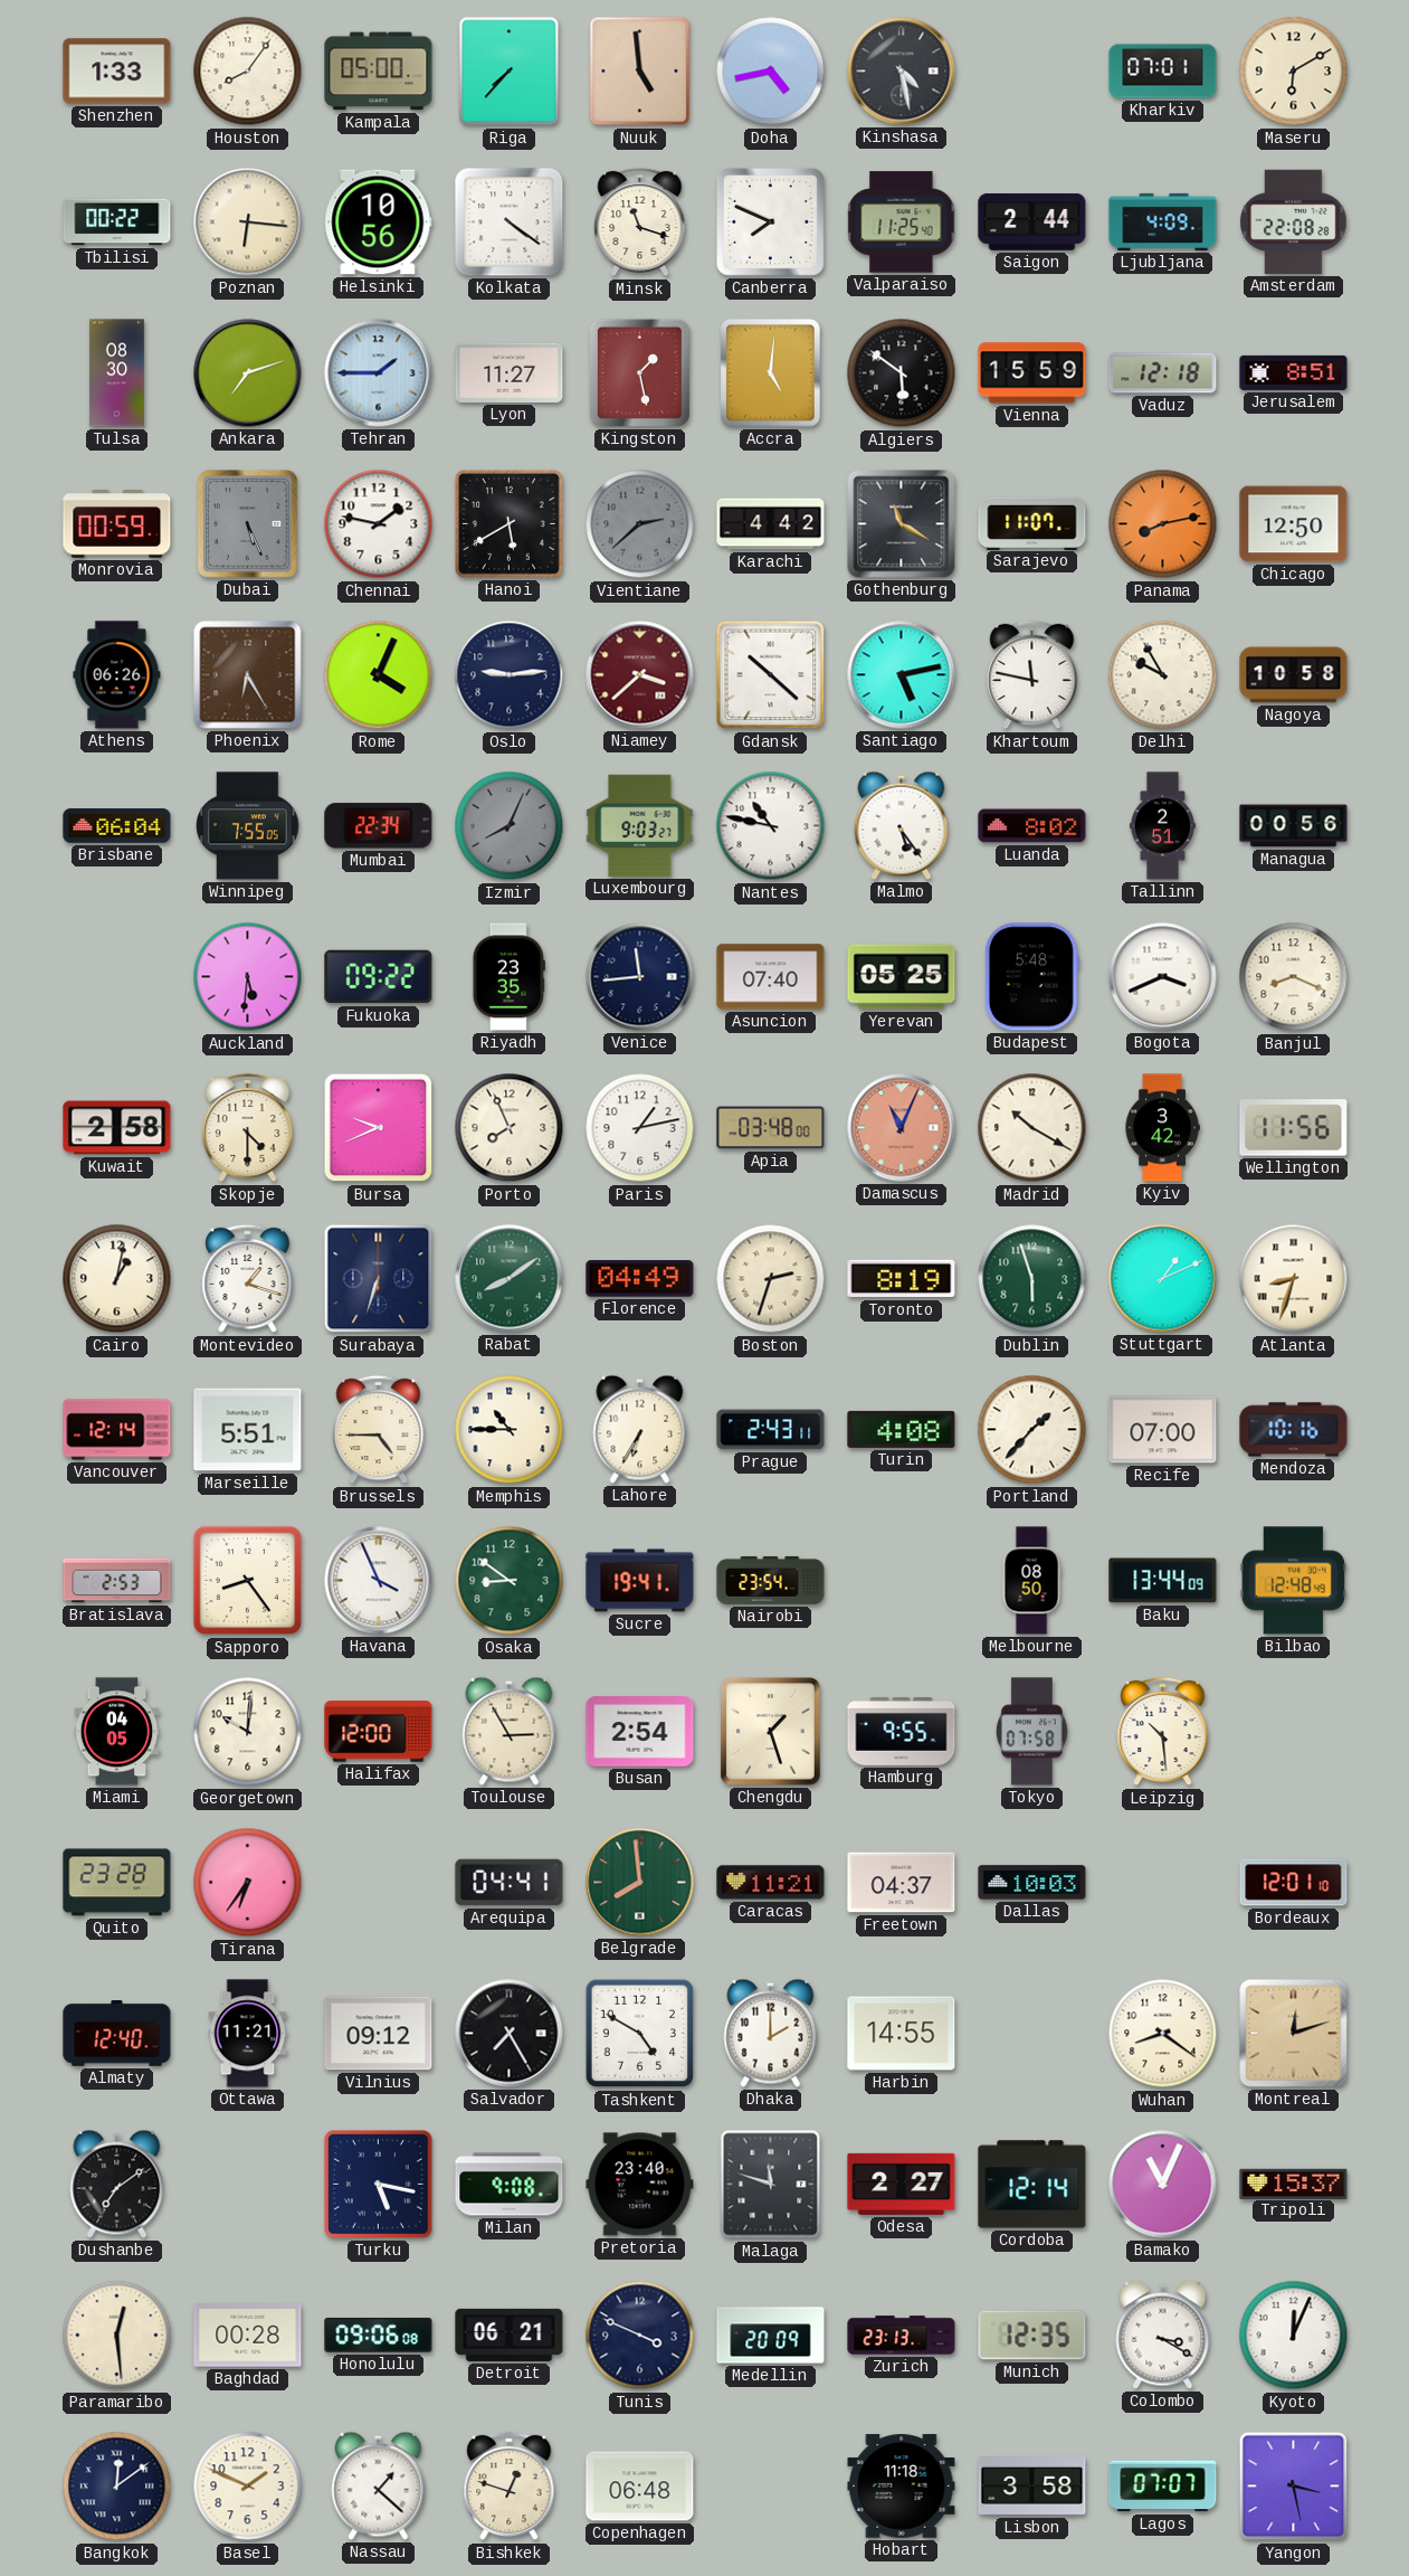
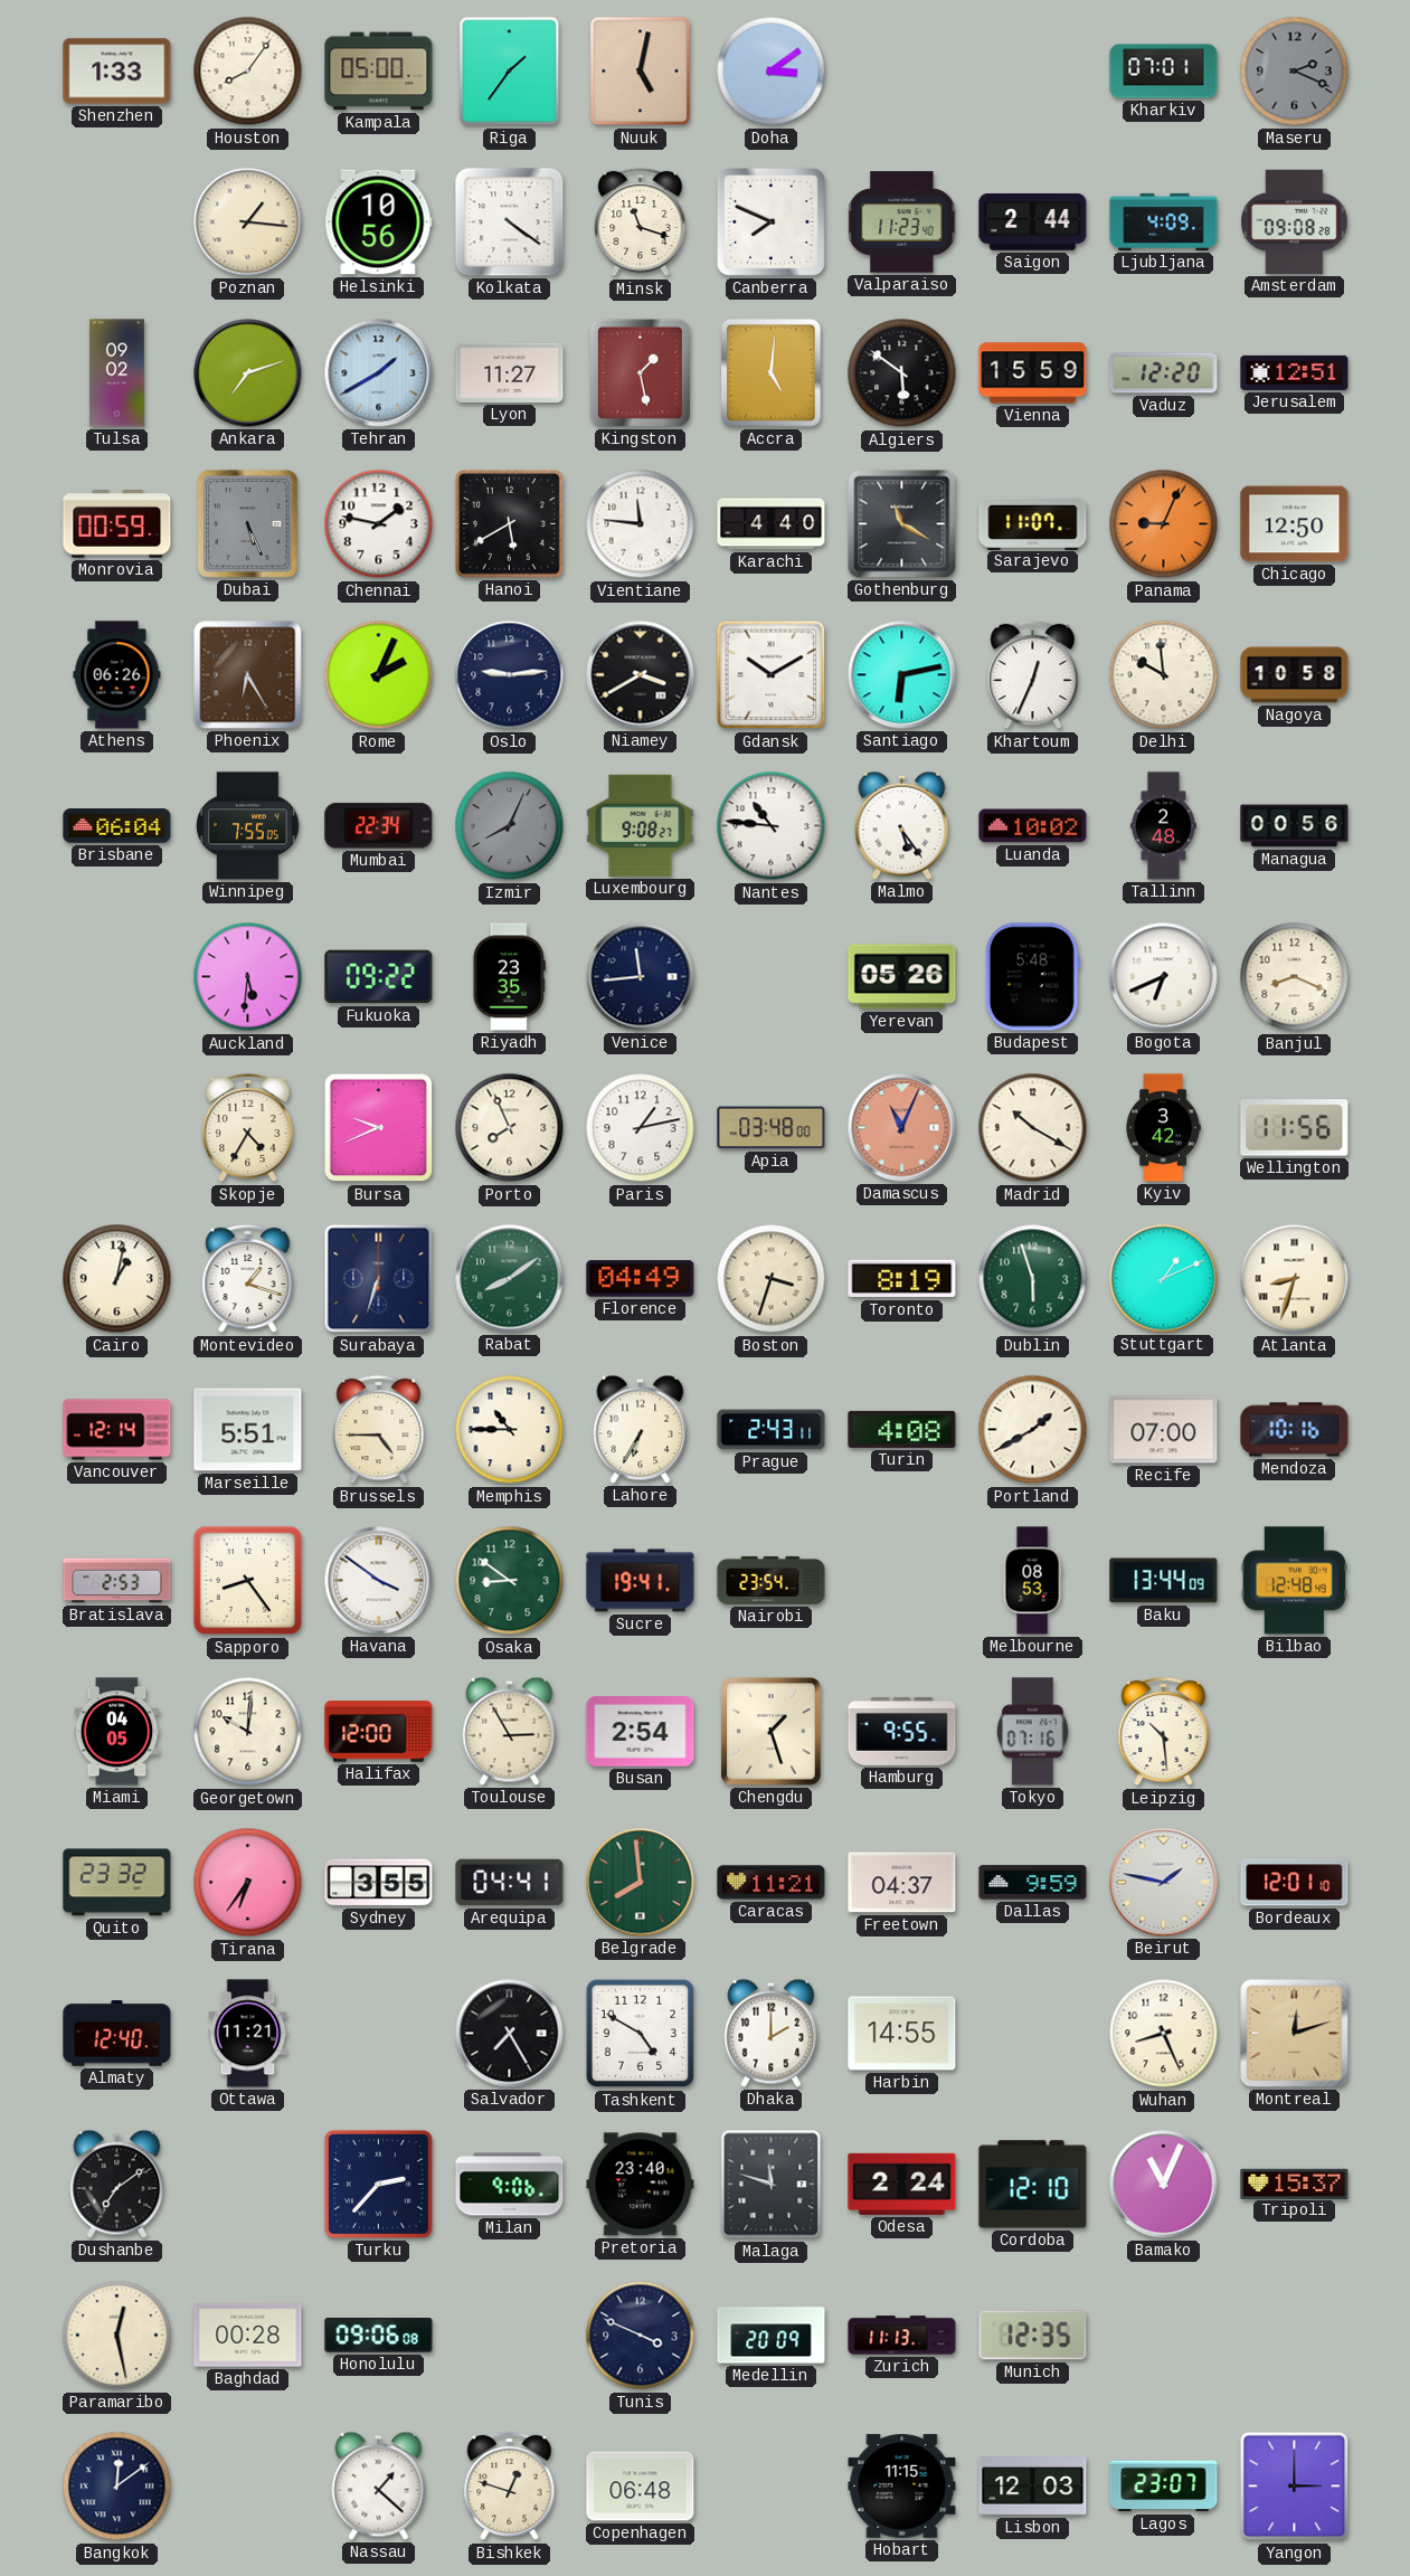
Riga: 7:37 -> 1:36
Nuuk: 4:59 -> 5:02
Doha: 4:43 -> 3:09
Kinshasa: 4:28 -> none
Maseru: 6:10 -> 2:19
Maseru dial: cream -> grey
Tbilisi: 00:22 -> none
Poznan: 6:16 -> 1:16
Valparaiso: 11:25 -> 11:23
Amsterdam: 22:08 -> 09:08
Tulsa: 08:30 -> 09:02
Tehran: 1:45 -> 1:40
Vaduz: 12:18 -> 12:20
Jerusalem: 8:51 -> 12:51
Vientiane: 2:38 -> 11:46
Vientiane dial: grey -> white
Karachi: 4:42 -> 4:40
Panama: 8:13 -> 9:04
Rome: 4:04 -> 2:04
Niamey: 3:38 -> 3:40
Niamey dial: burgundy -> black
Gdansk: 10:22 -> 10:10
Santiago: 5:13 -> 6:13
Khartoum: 11:47 -> 12:34
Delhi: 9:55 -> 9:59
Luxembourg: 9:03 -> 9:08
Nantes: 10:47 -> 10:46
Luanda: 8:02 -> 10:02
Tallinn: 2:51 -> 2:48
Asuncion: 07:40 -> none
Yerevan: 05:25 -> 05:26
Bogota: 3:41 -> 6:41
Kuwait: 2:58 -> none
Skopje: 4:30 -> 4:35
Boston: 2:33 -> 3:33
Portland: 1:37 -> 1:40
Havana: 3:56 -> 3:51
Melbourne: 08:50 -> 08:53
Tokyo: 07:58 -> 07:16
Quito: 23:28 -> 23:32
Sydney: none -> 3:55
Dallas: 10:03 -> 9:59
Beirut: none -> 1:47
Vilnius: 09:12 -> none
Wuhan: 8:21 -> 8:26
Turku: 5:17 -> 2:37
Milan: 9:08 -> 9:06
Odesa: 2:27 -> 2:24
Cordoba: 12:14 -> 12:10
Paramaribo: 12:29 -> 12:28
Detroit: 06:21 -> none
Zurich: 23:13 -> 11:13
Colombo: 3:20 -> none
Kyoto: 12:04 -> none
Basel: 1:49 -> none
Hobart: 11:18 -> 11:15
Lisbon: 3:58 -> 12:03
Lagos: 07:07 -> 23:07
Yangon: 3:28 -> 3:00
